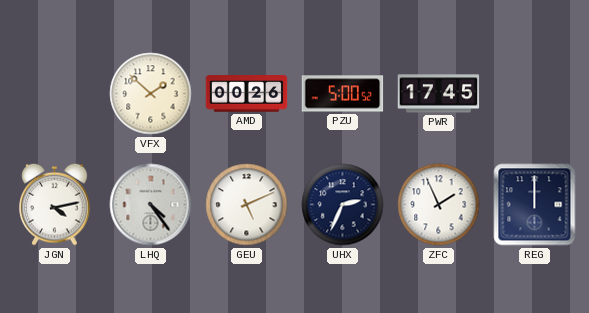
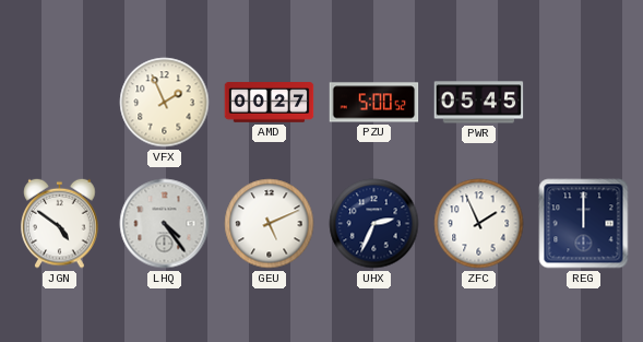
VFX: 1:52 -> 1:56
AMD: 00:26 -> 00:27
PWR: 17:45 -> 05:45
JGN: 4:13 -> 4:51
